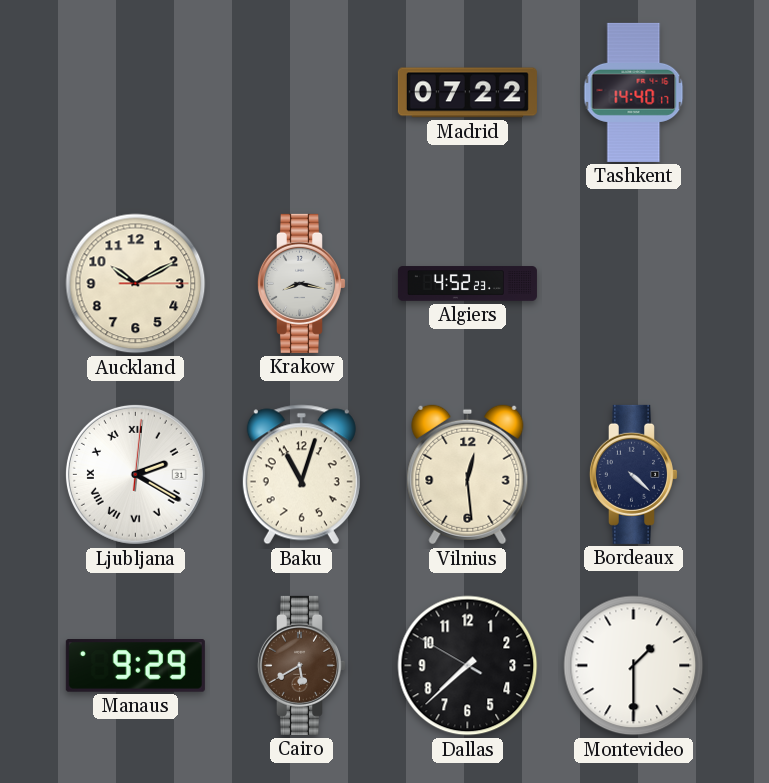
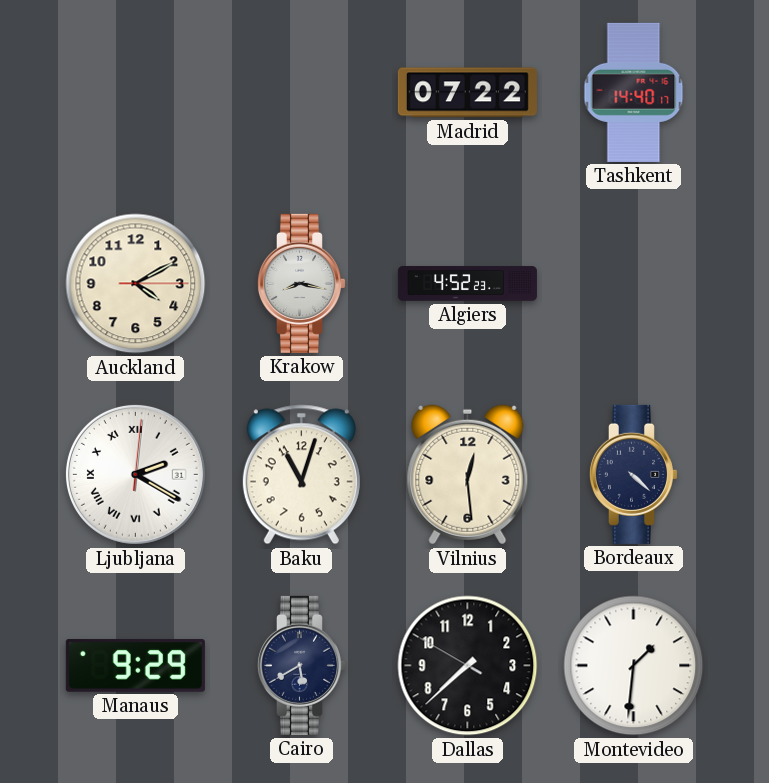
Auckland: 10:10 -> 4:10
Cairo dial: brown -> navy
Montevideo: 1:30 -> 1:31
